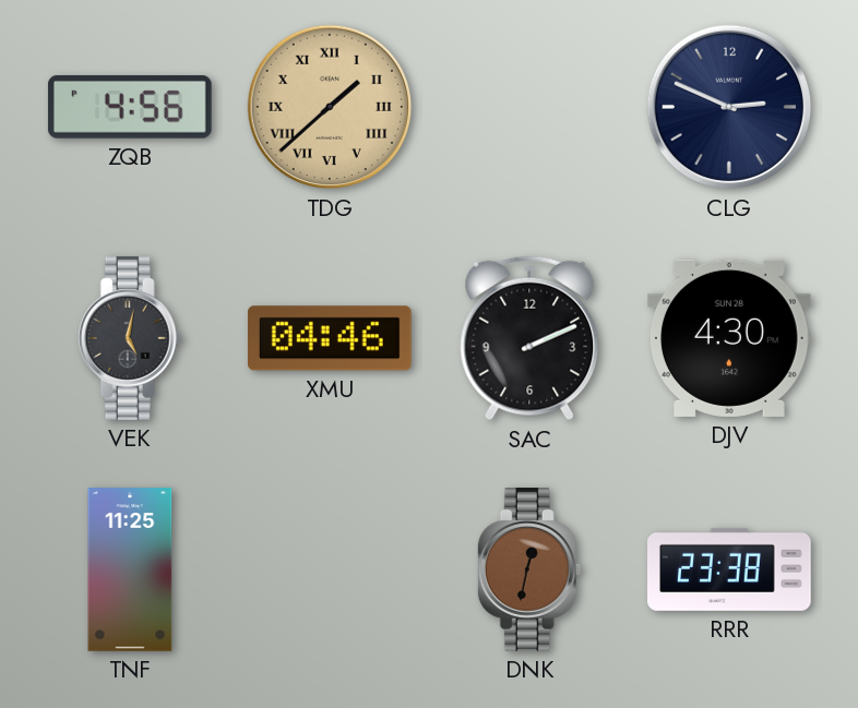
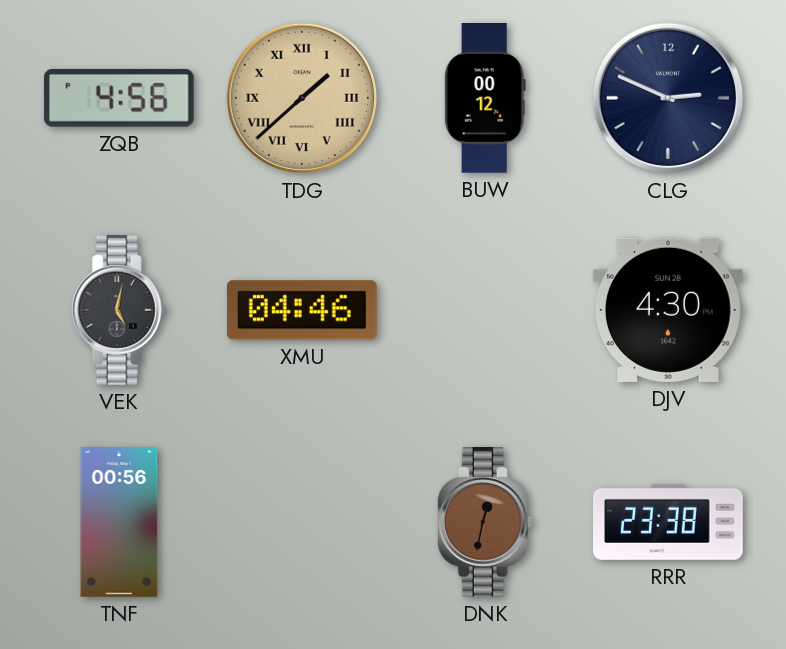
BUW: none -> 00:12
SAC: 2:11 -> none
TNF: 11:25 -> 00:56
